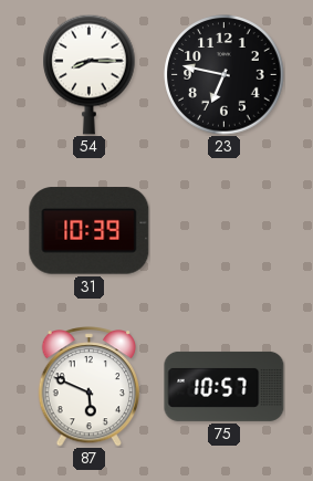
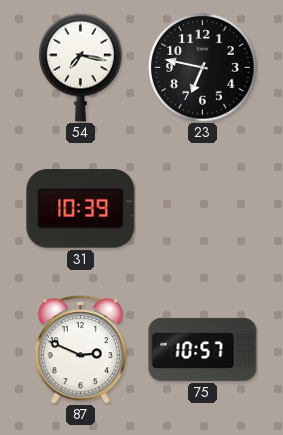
54: 8:15 -> 7:17
87: 5:49 -> 2:49
